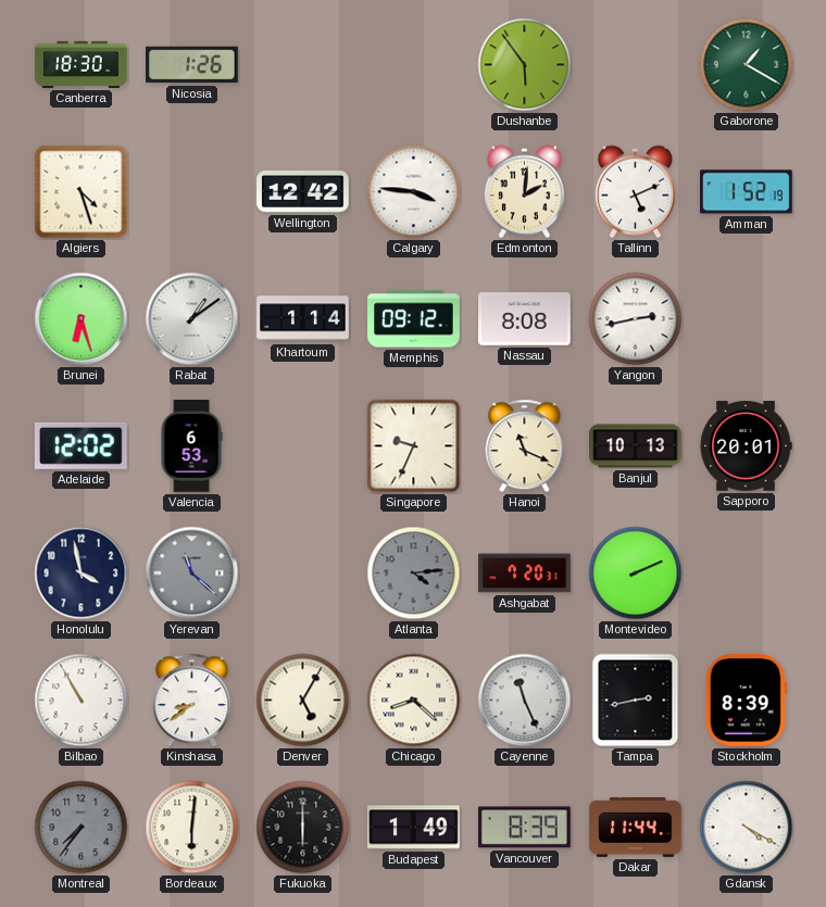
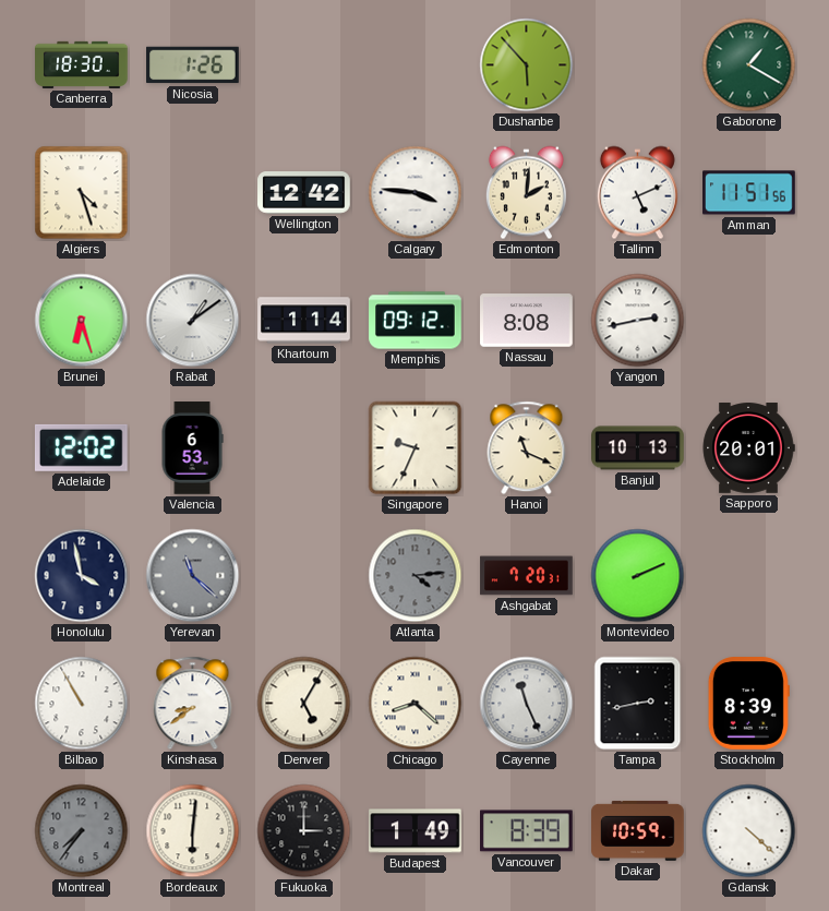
Dushanbe: 5:54 -> 5:53
Amman: 1:52 -> 11:51
Fukuoka: 6:00 -> 3:00
Dakar: 11:44 -> 10:59
Gdansk: 4:20 -> 4:22
